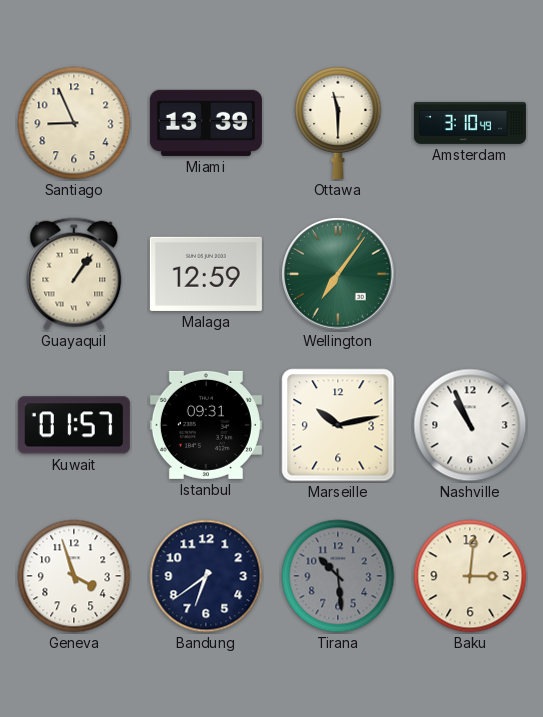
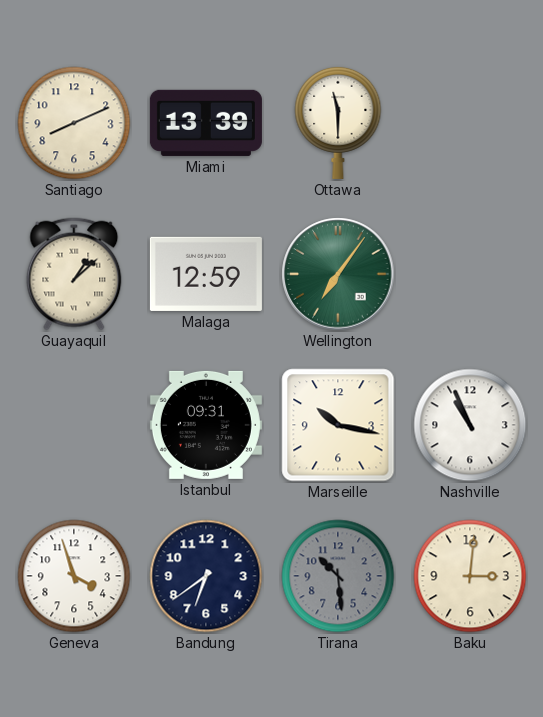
Santiago: 8:56 -> 8:11
Amsterdam: 3:10 -> none
Guayaquil: 1:06 -> 1:08
Kuwait: 01:57 -> none
Marseille: 10:13 -> 10:17
